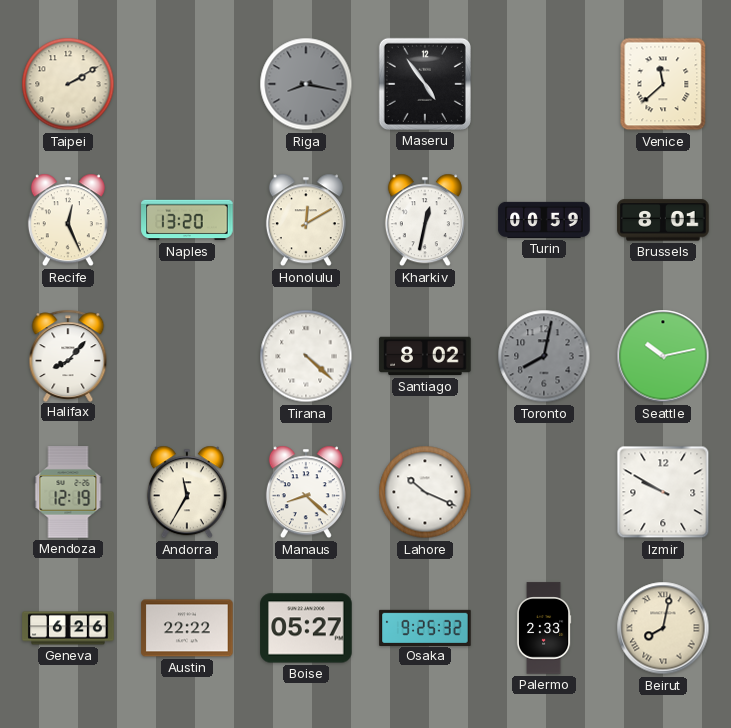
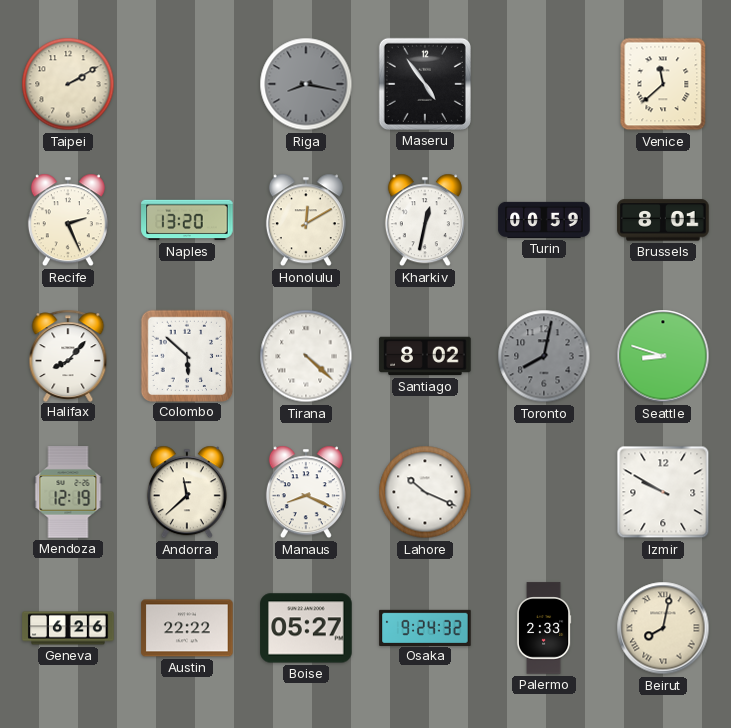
Recife: 12:26 -> 2:26
Colombo: none -> 5:52
Seattle: 10:13 -> 8:48
Andorra: 11:35 -> 11:38
Manaus: 8:22 -> 8:19
Osaka: 9:25 -> 9:24
